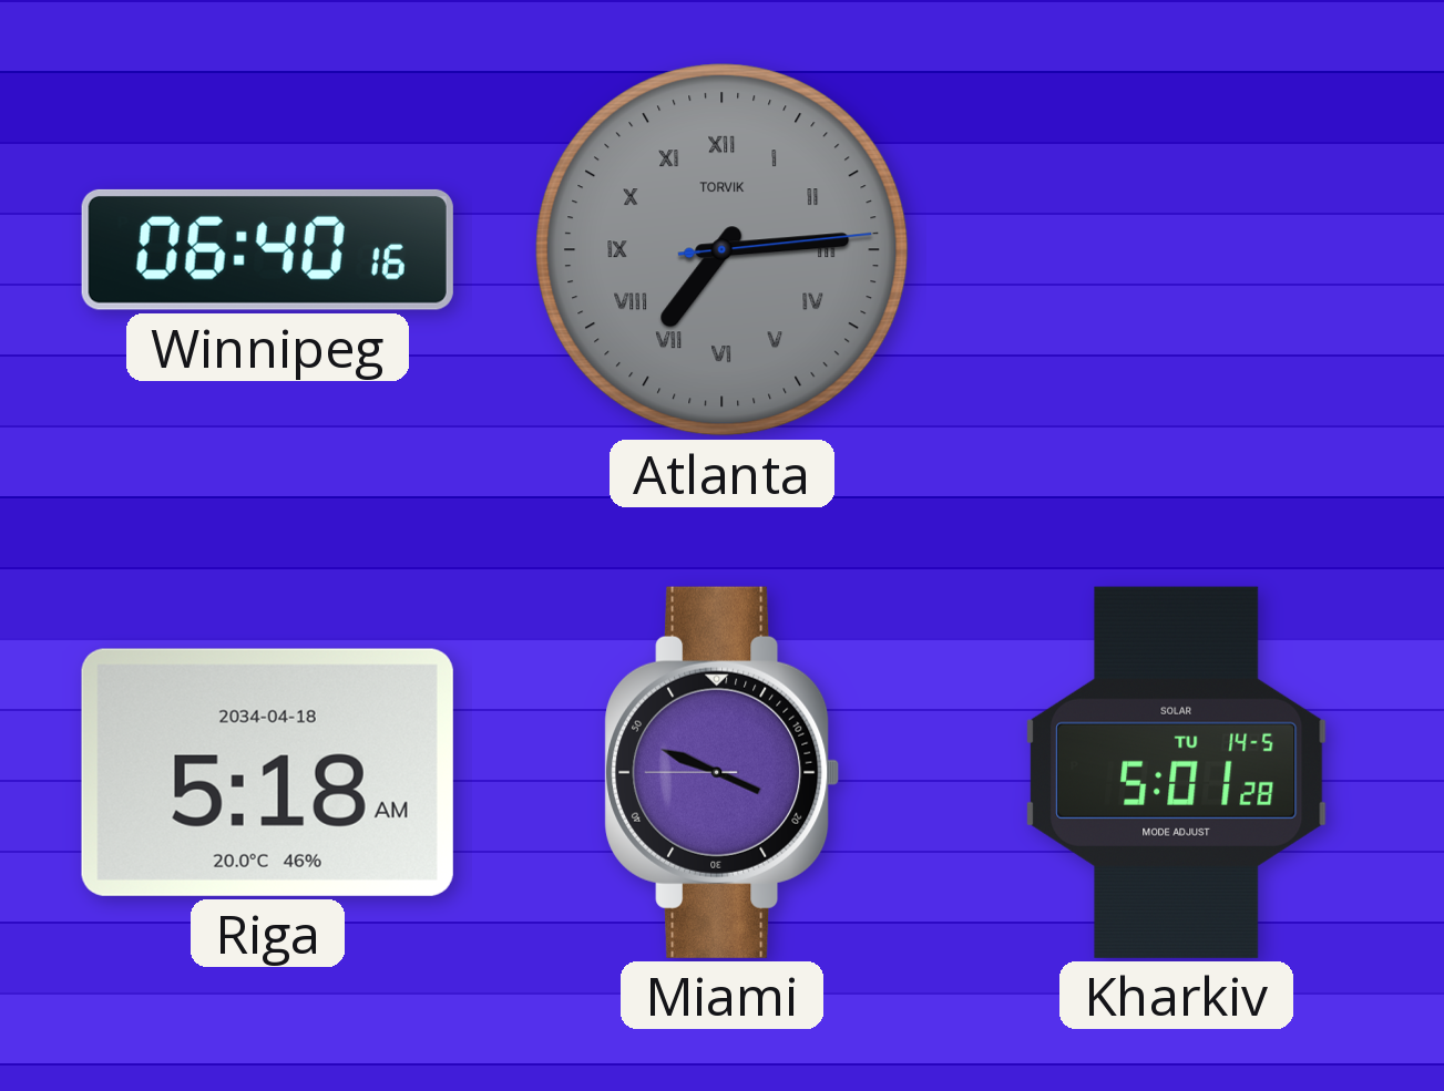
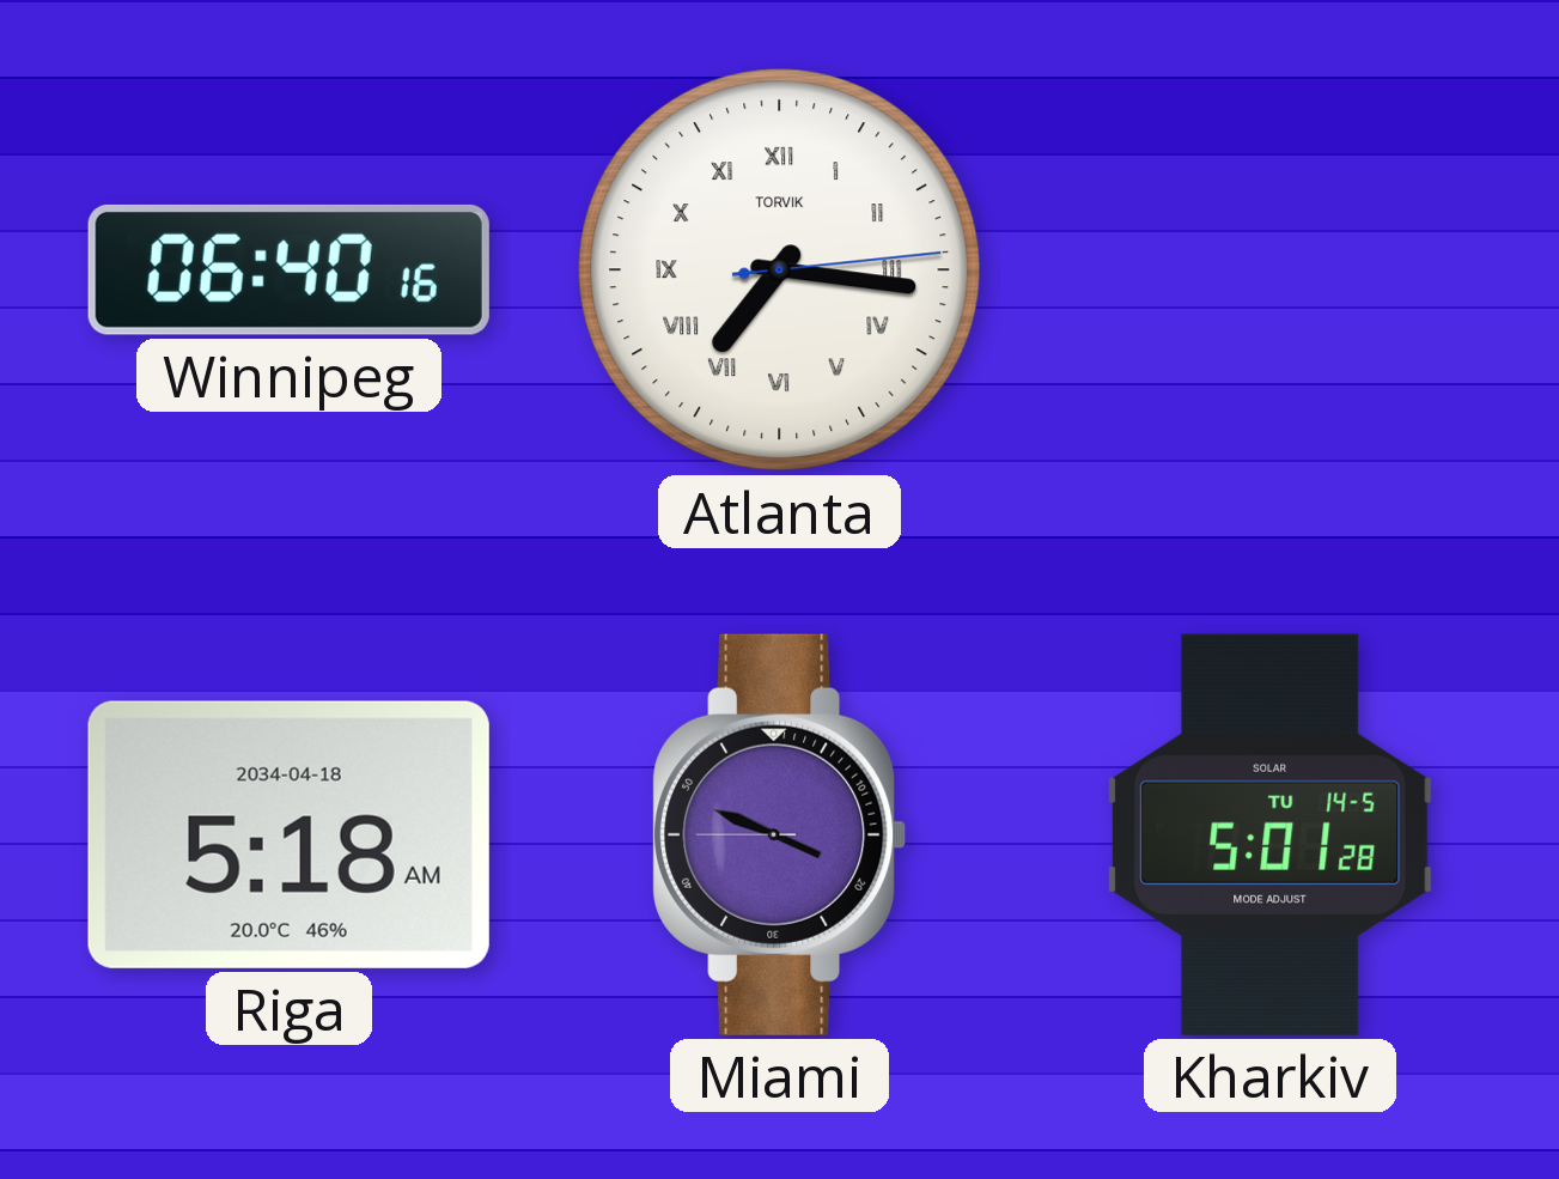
Atlanta: 7:14 -> 7:16
Atlanta dial: grey -> white
